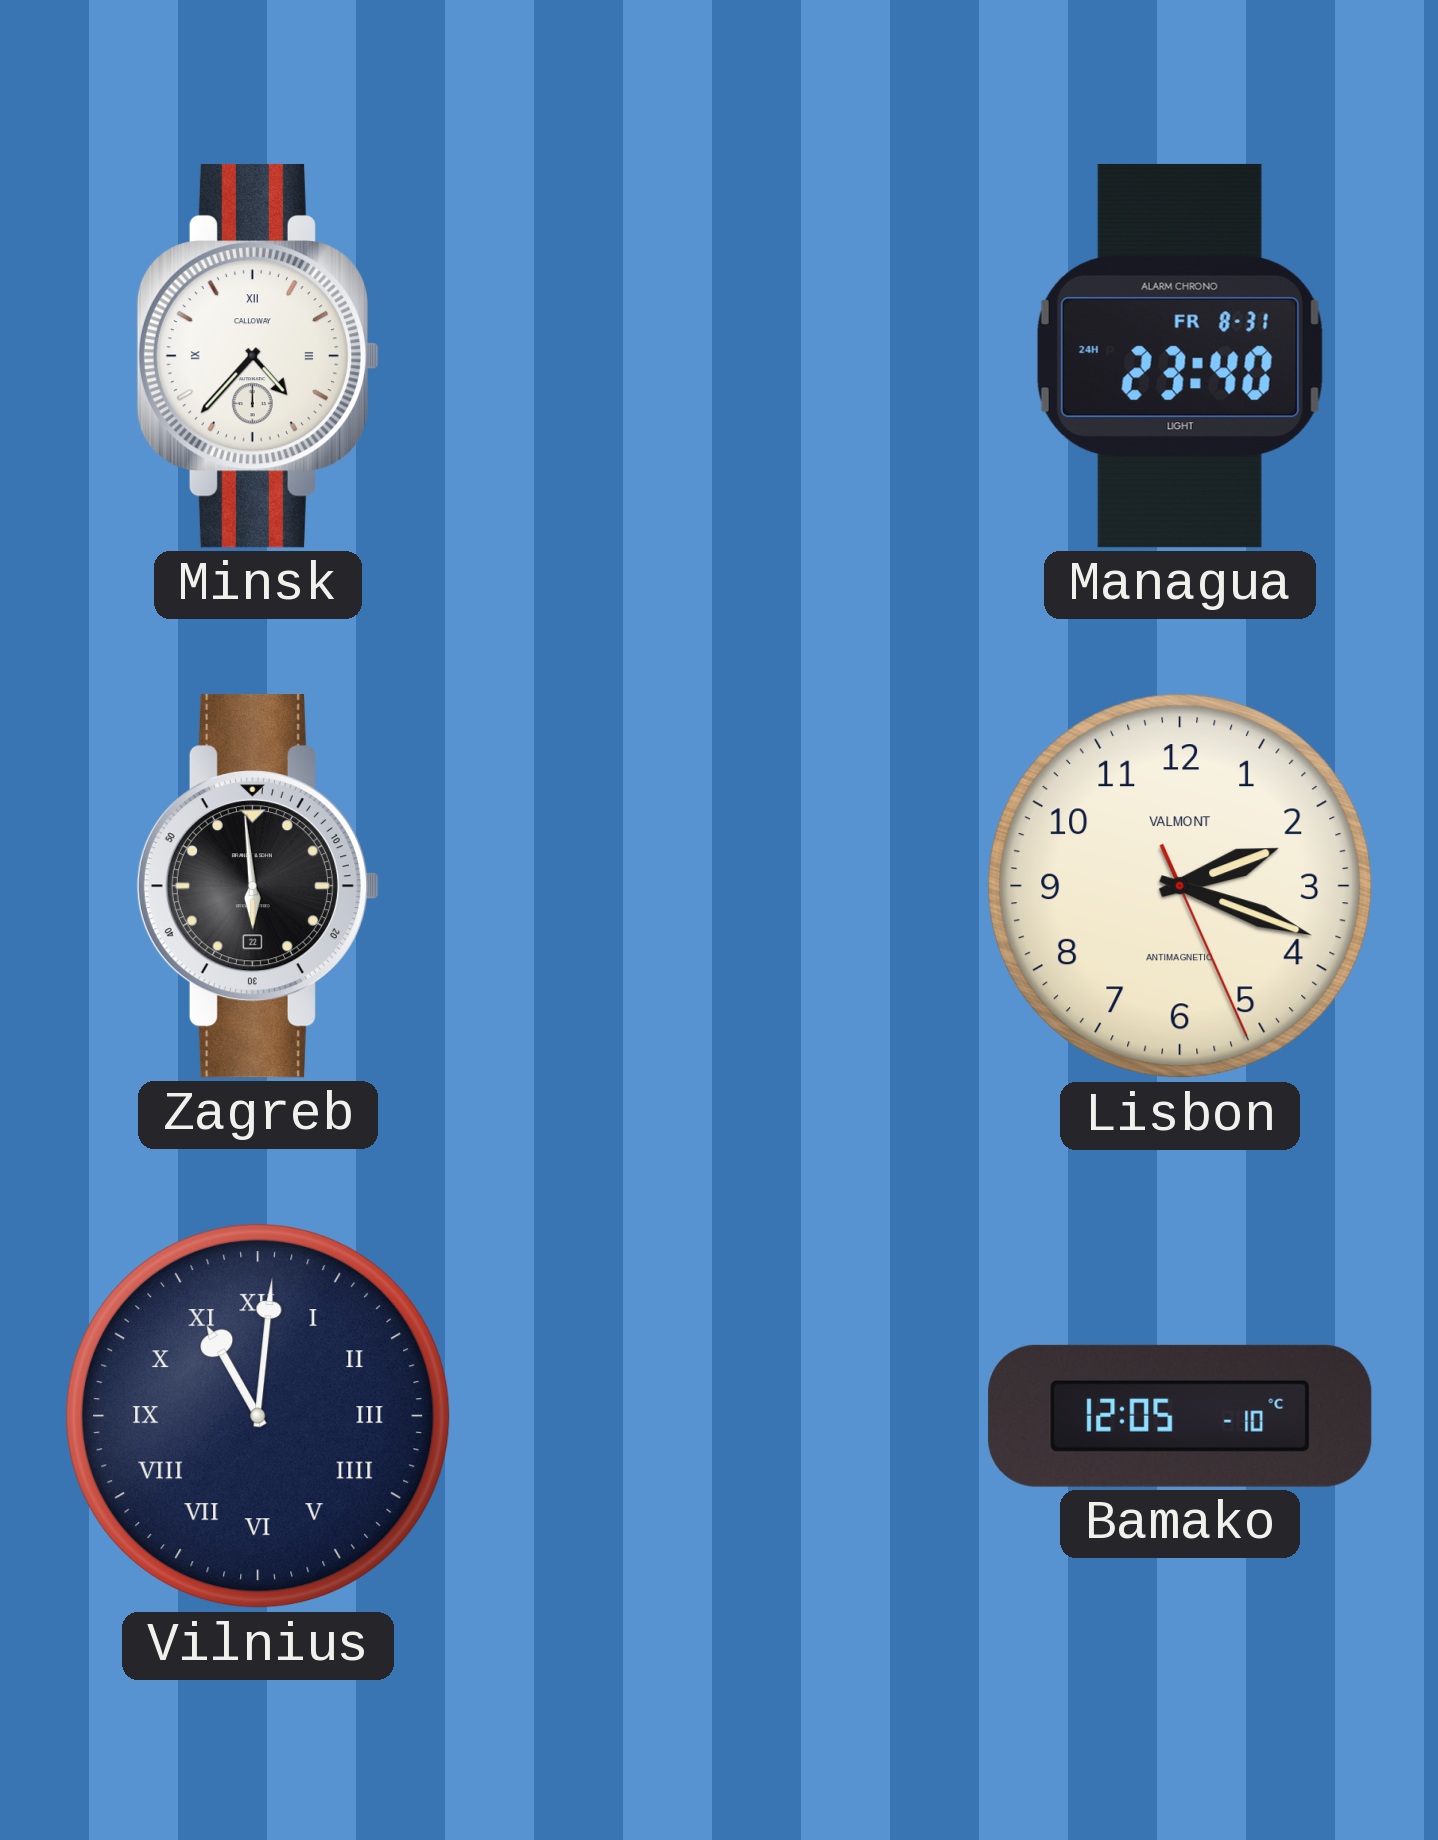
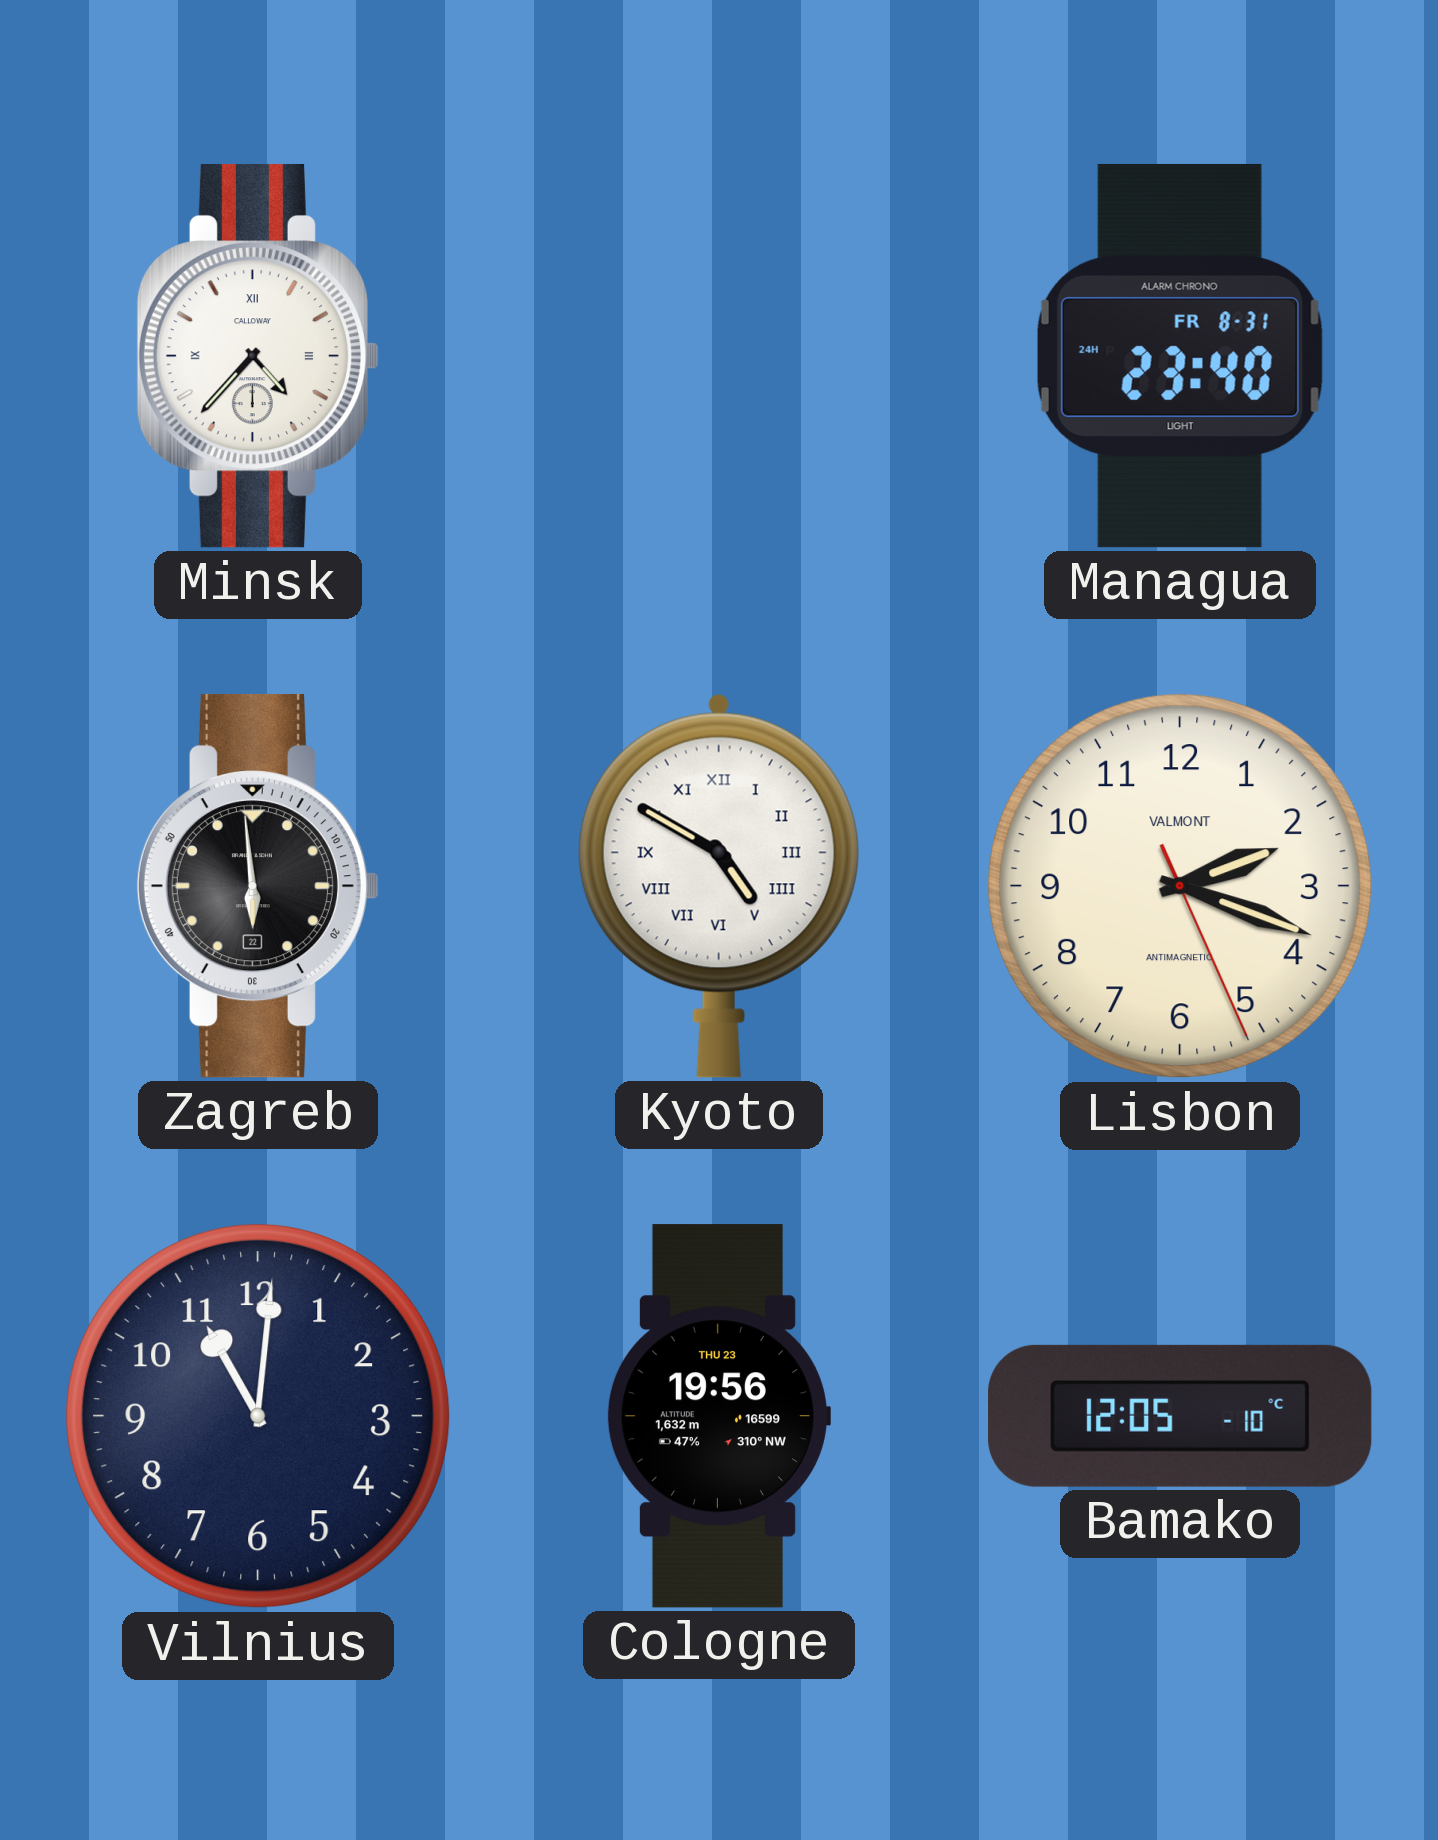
Kyoto: none -> 4:50
Vilnius numerals: Roman -> Arabic
Cologne: none -> 19:56
